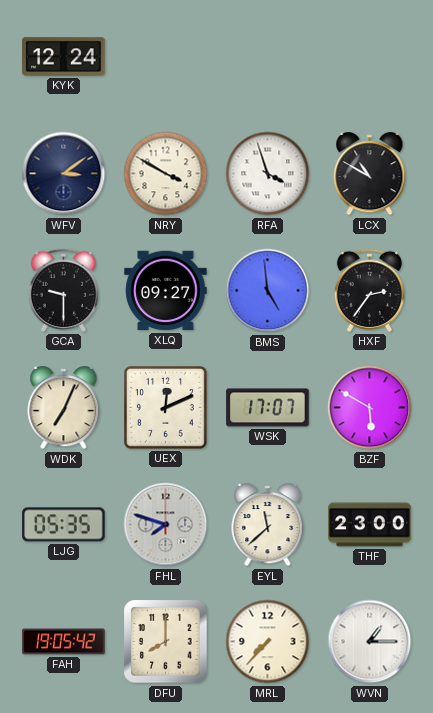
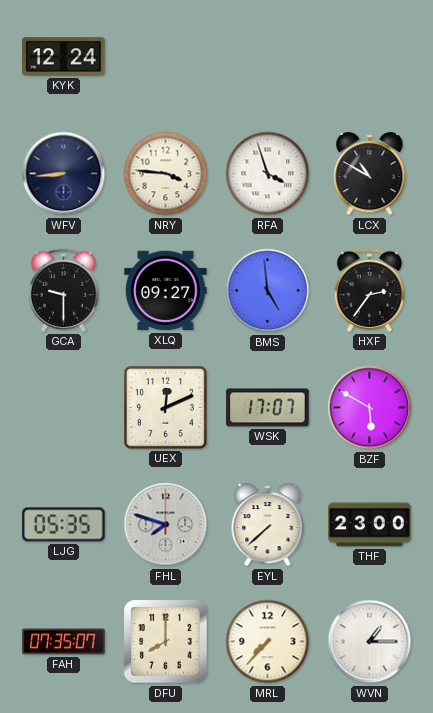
WFV: 3:09 -> 8:44
NRY: 3:50 -> 3:46
WDK: 7:04 -> none
EYL: 11:38 -> 7:38
FAH: 19:05 -> 07:35
